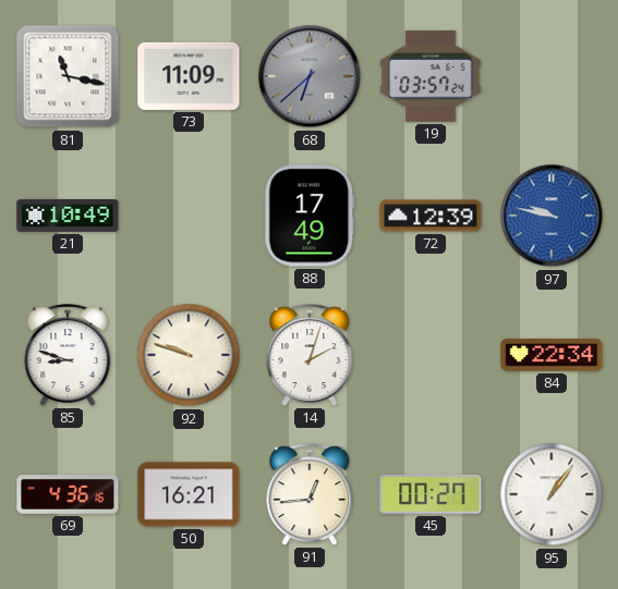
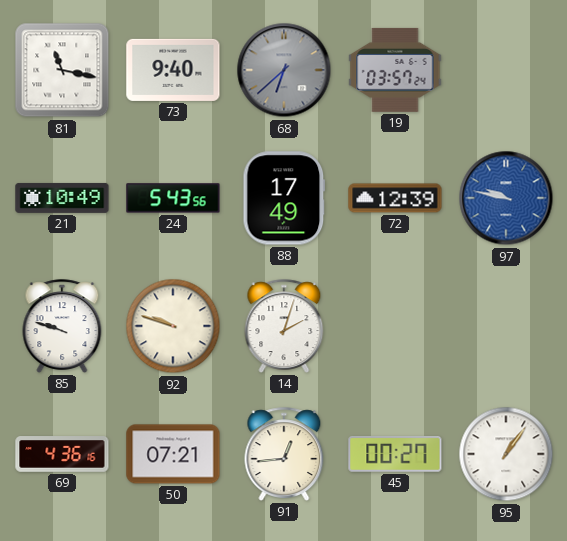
73: 11:09 -> 9:40
24: none -> 5:43
85: 8:48 -> 9:48
84: 22:34 -> none
50: 16:21 -> 07:21
